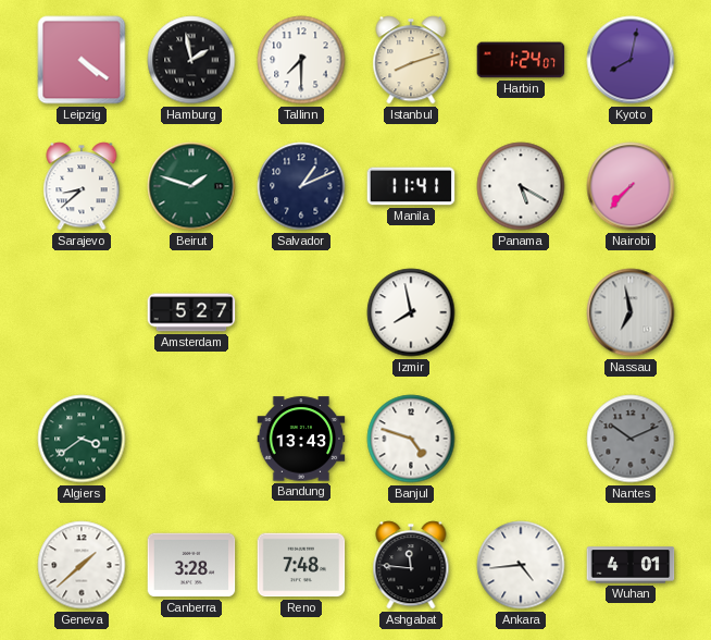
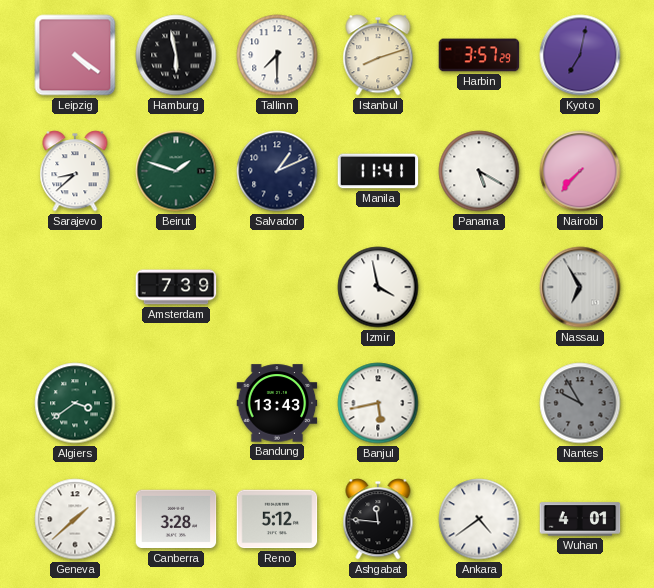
Hamburg: 1:58 -> 5:58
Harbin: 1:24 -> 3:57
Kyoto: 8:02 -> 7:02
Amsterdam: 5:27 -> 7:39
Izmir: 7:58 -> 3:58
Nassau: 6:58 -> 6:55
Banjul: 4:48 -> 5:43
Nantes: 10:11 -> 9:55
Reno: 7:48 -> 5:12
Ankara: 4:44 -> 4:39
